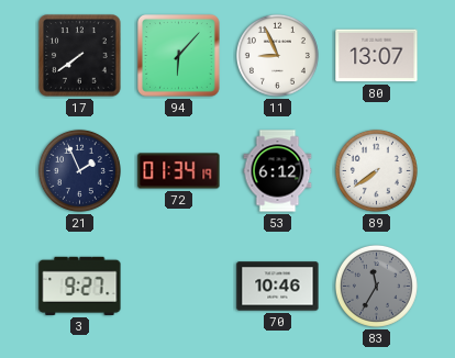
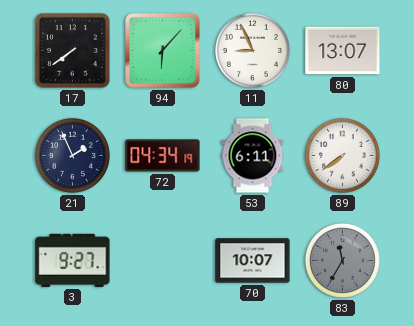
72: 01:34 -> 04:34
53: 6:12 -> 6:11
70: 10:46 -> 10:07
